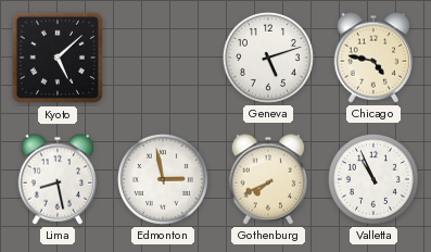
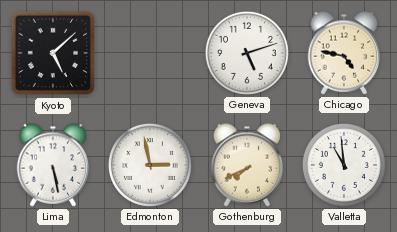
Lima: 8:28 -> 5:28
Valletta: 10:56 -> 10:59
